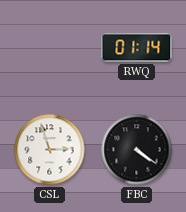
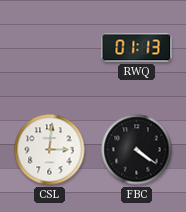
RWQ: 01:14 -> 01:13
CSL: 2:57 -> 3:01
